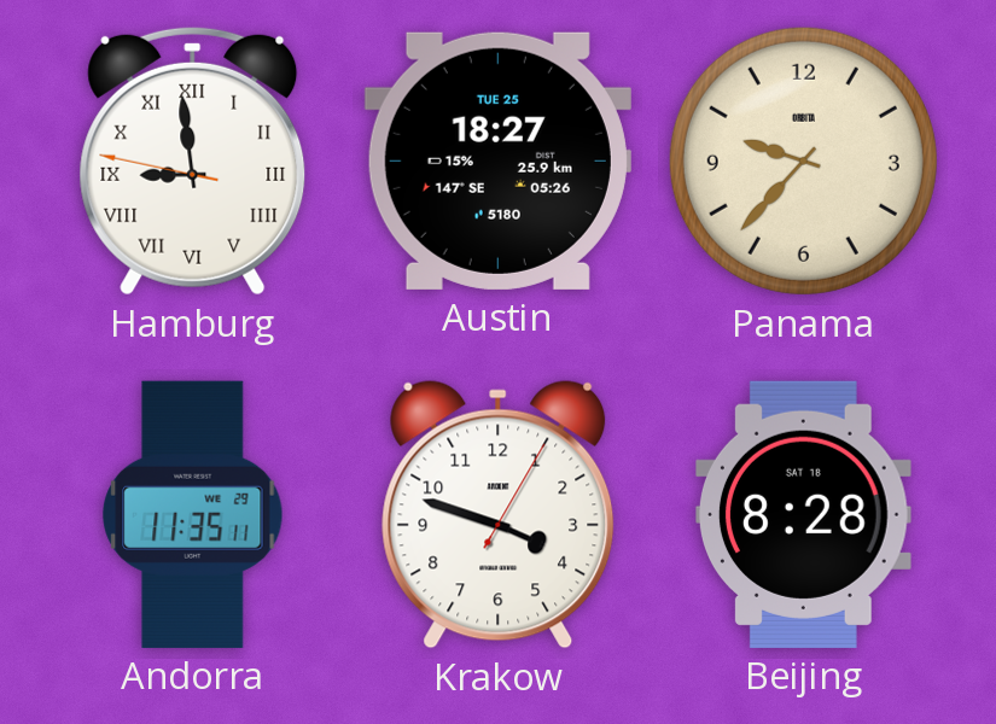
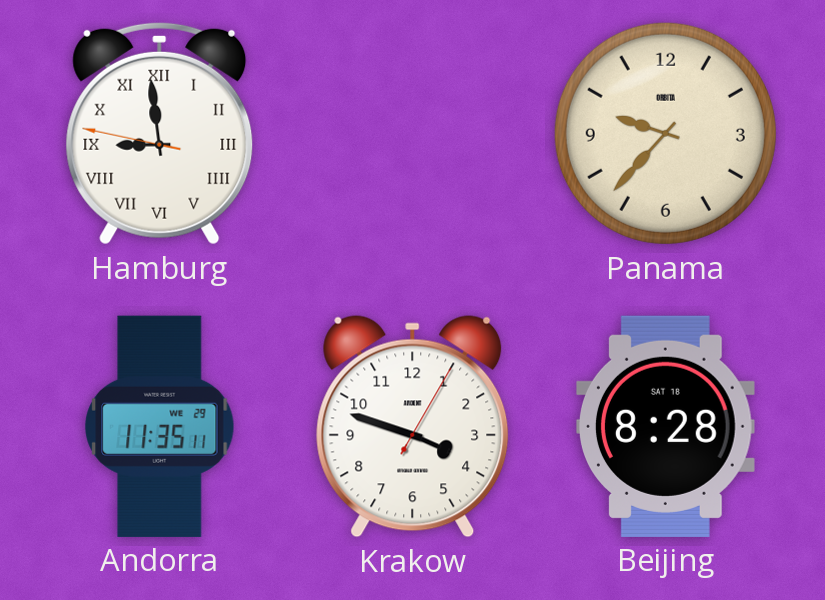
Austin: 18:27 -> none
